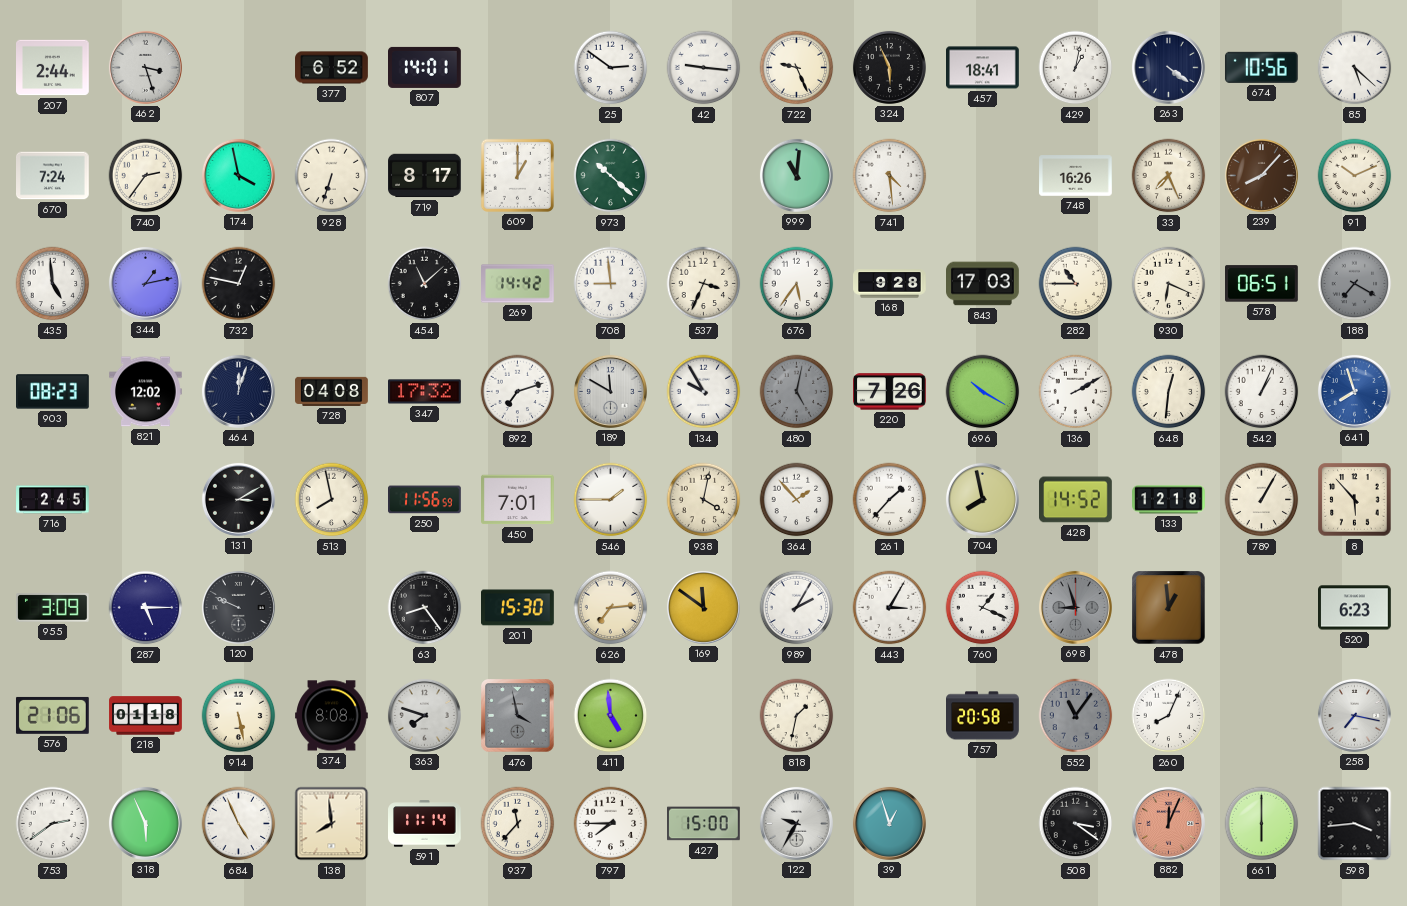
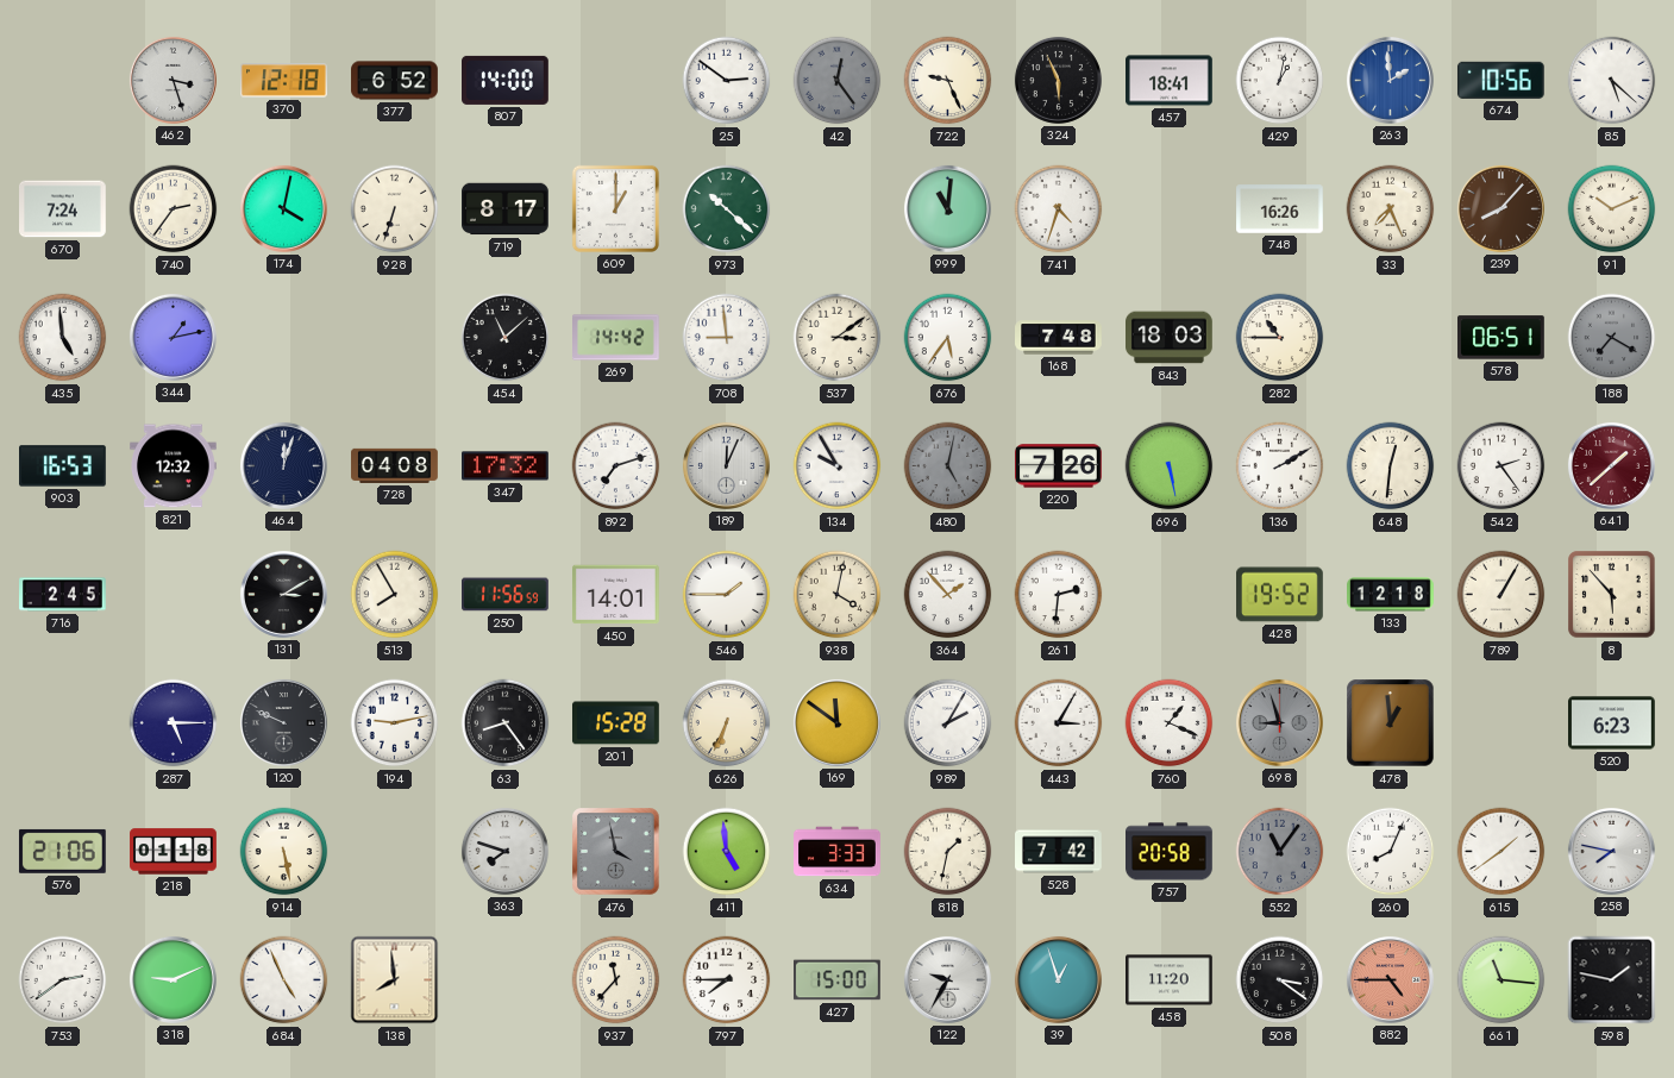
207: 2:44 -> none
370: none -> 12:18
807: 14:01 -> 14:00
42: 9:16 -> 12:24
42 dial: white -> grey
263: 4:21 -> 1:59
263 dial: navy -> blue
174: 3:58 -> 4:02
741: 4:29 -> 4:33
732: 12:47 -> none
537: 3:34 -> 3:09
168: 9:28 -> 7:48
843: 17:03 -> 18:03
930: 6:19 -> none
903: 08:23 -> 16:53
821: 12:02 -> 12:32
189: 11:50 -> 12:04
696: 10:20 -> 5:28
542: 1:04 -> 2:24
641: 7:57 -> 1:38
641 dial: blue -> burgundy
513: 7:58 -> 7:55
450: 7:01 -> 14:01
261: 1:37 -> 2:31
704: 7:58 -> none
428: 14:52 -> 19:52
955: 3:09 -> none
194: none -> 9:13
201: 15:30 -> 15:28
626: 7:14 -> 6:34
374: 8:08 -> none
634: none -> 3:33
528: none -> 7:42
615: none -> 1:39
258: 7:17 -> 7:47
318: 5:56 -> 9:11
591: 11:14 -> none
458: none -> 11:20
882: 12:04 -> 4:45
661: 6:00 -> 11:16
598: 3:44 -> 1:47
